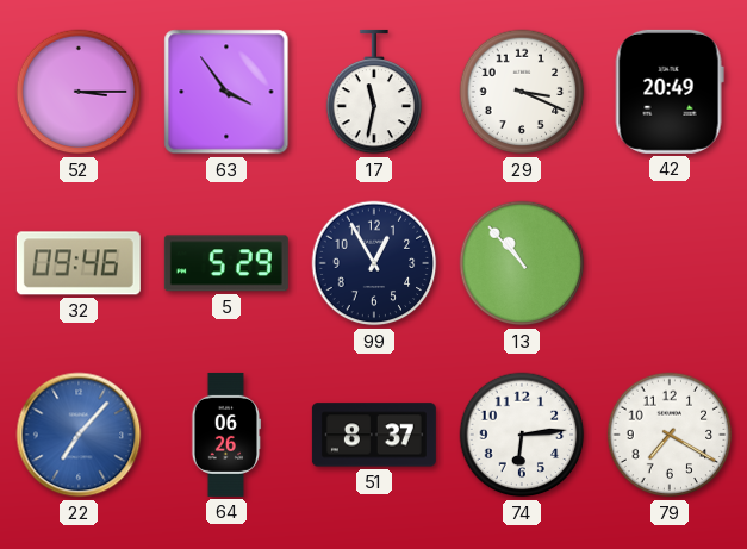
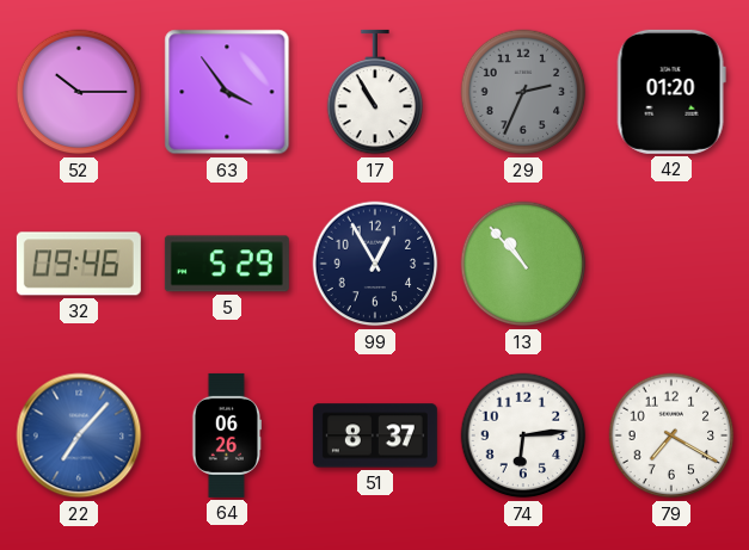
52: 3:15 -> 10:15
17: 11:32 -> 10:55
29: 3:19 -> 2:34
29 dial: white -> grey
42: 20:49 -> 01:20
